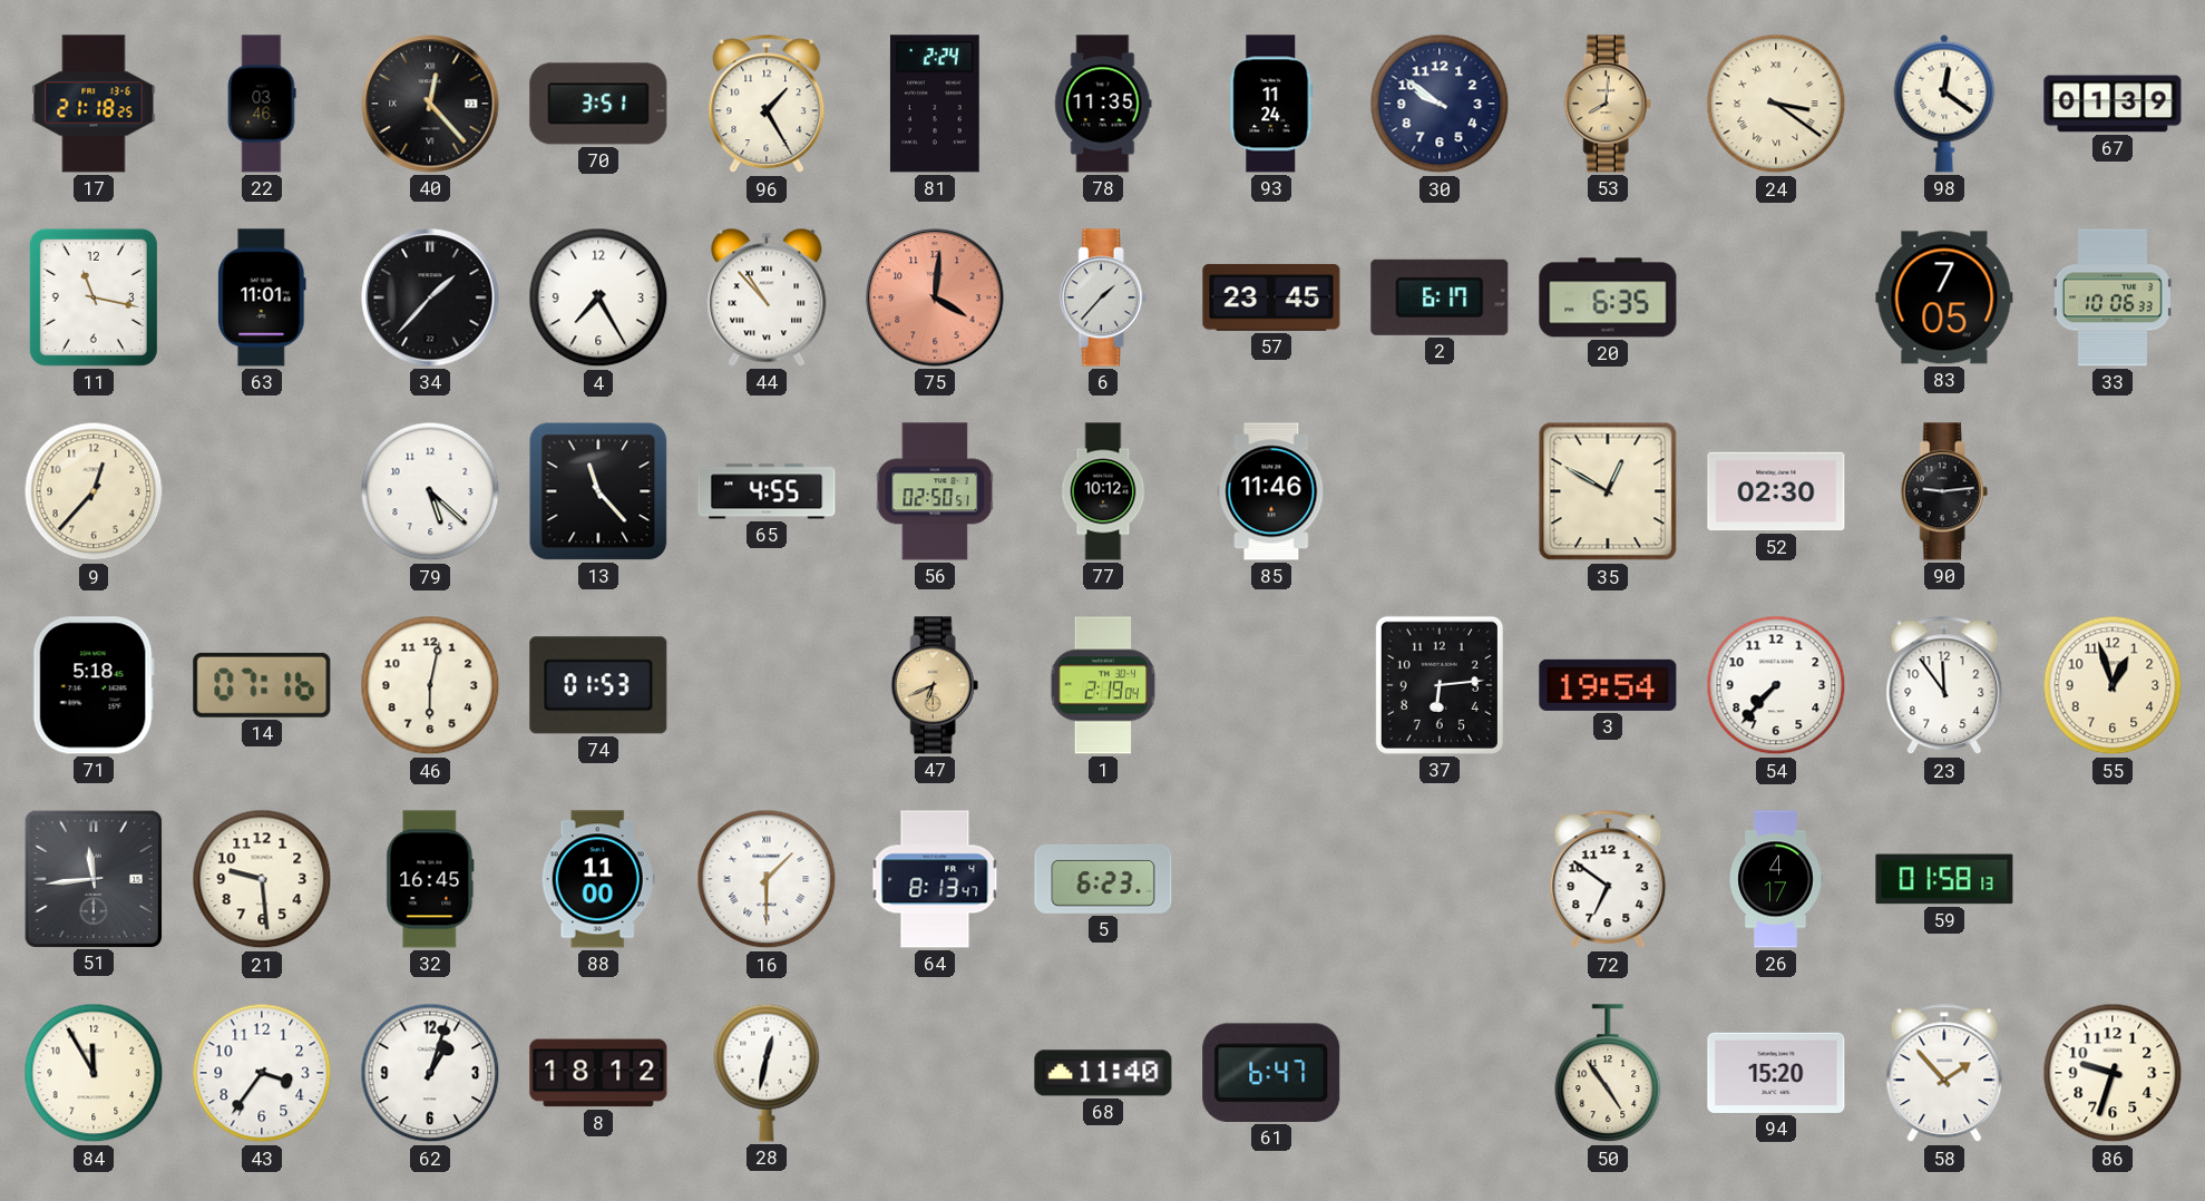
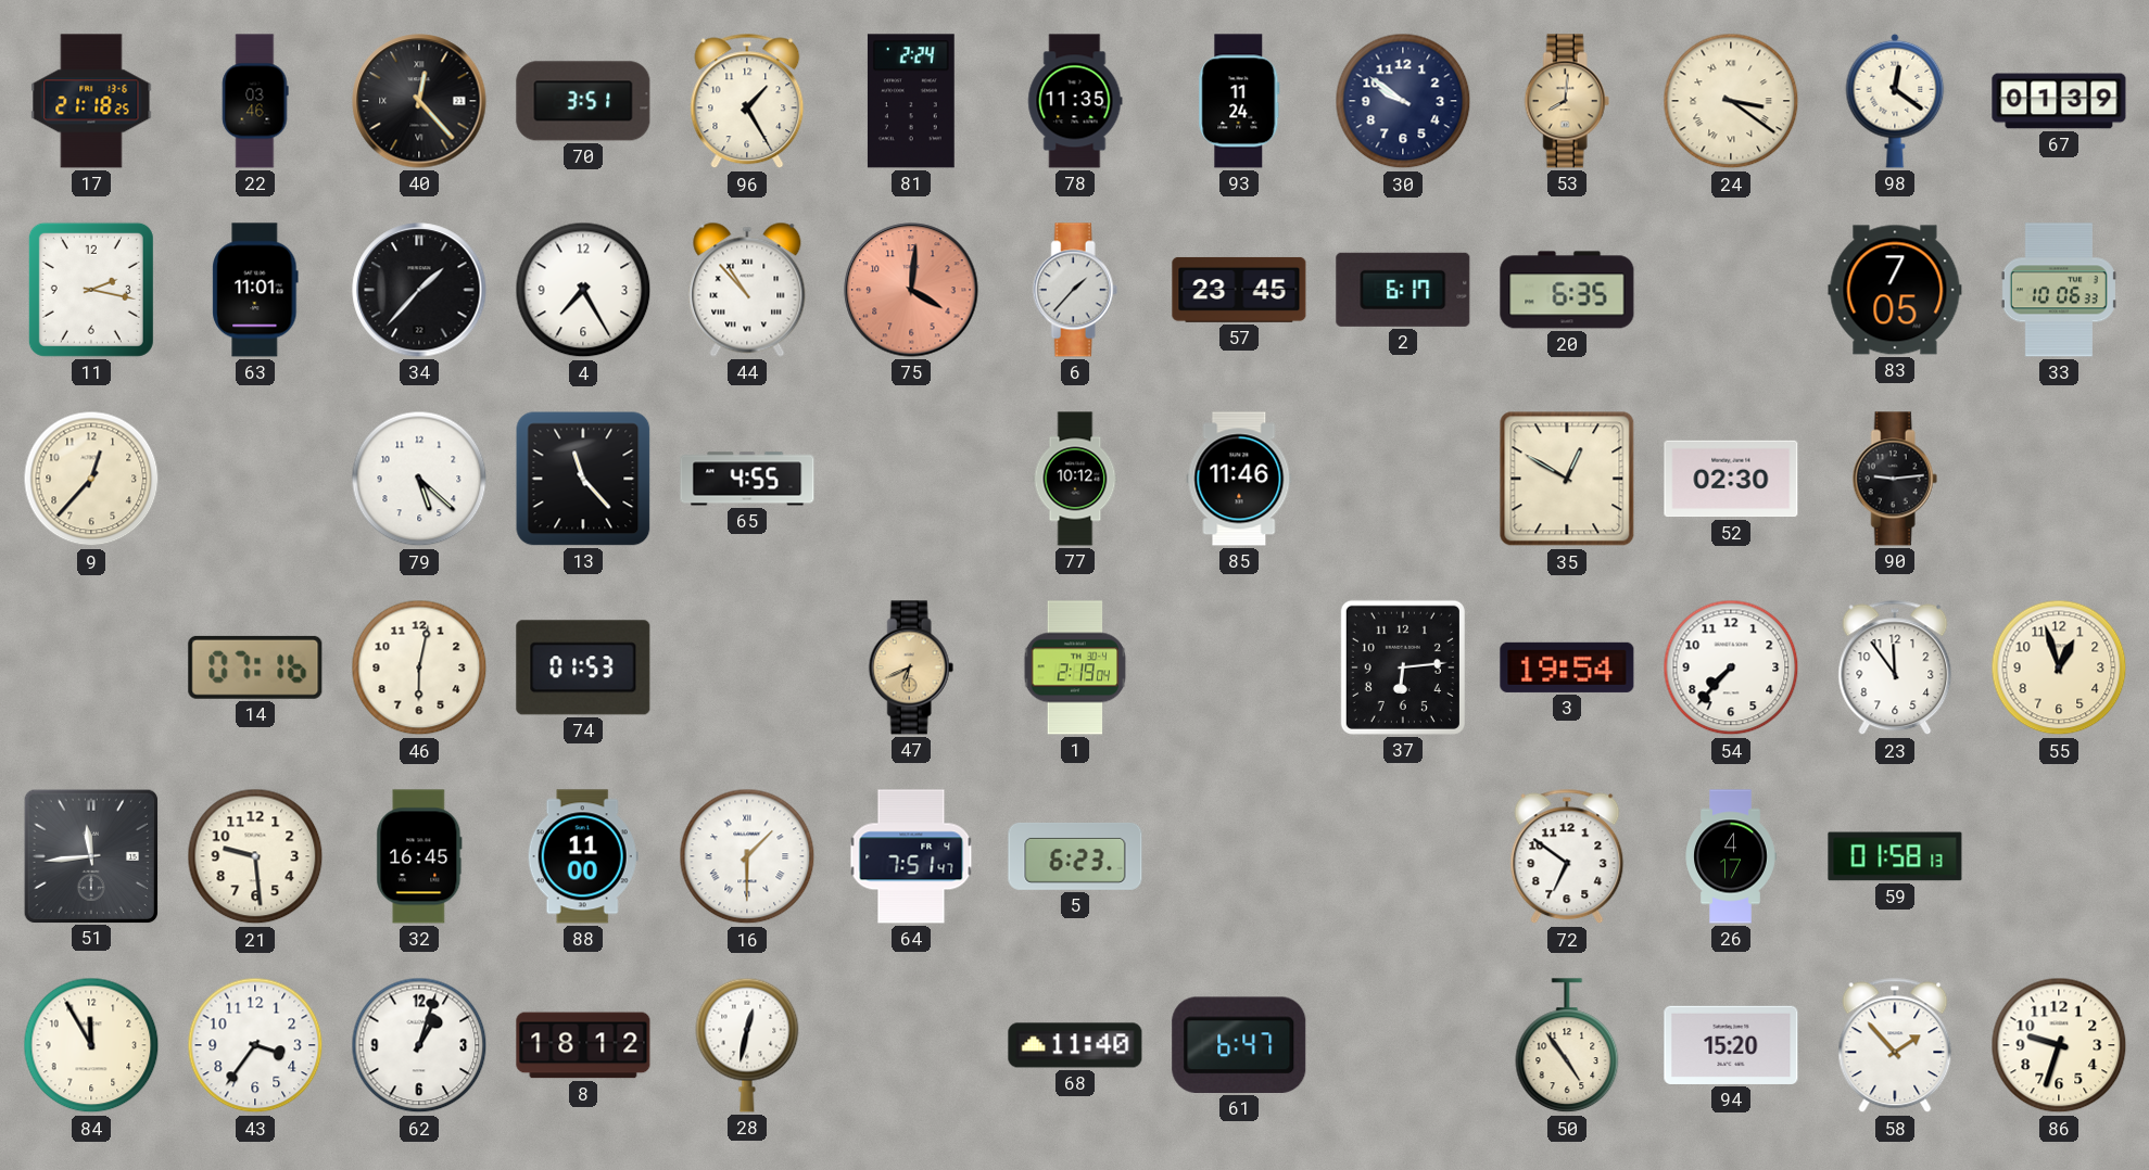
11: 11:17 -> 2:17
56: 02:50 -> none
71: 5:18 -> none
64: 8:13 -> 7:51
